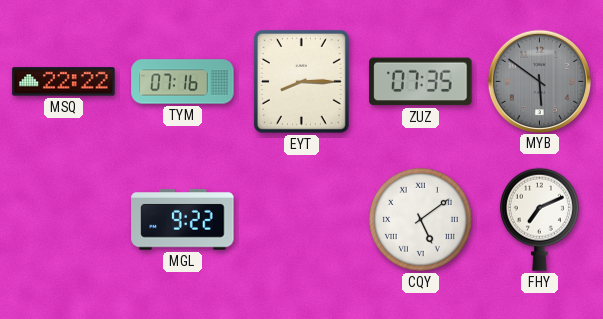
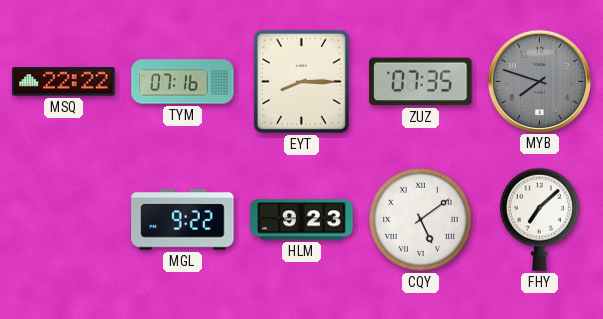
MYB: 5:51 -> 7:48
HLM: none -> 9:23
FHY: 7:11 -> 7:08
